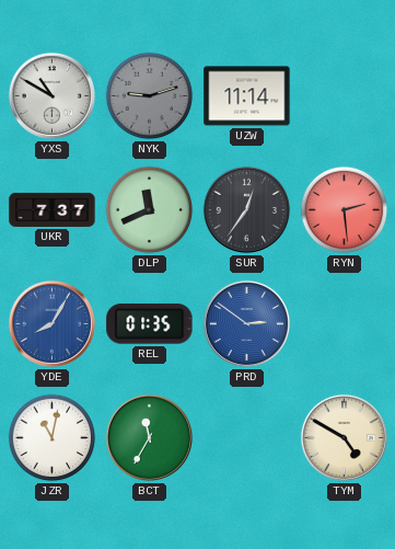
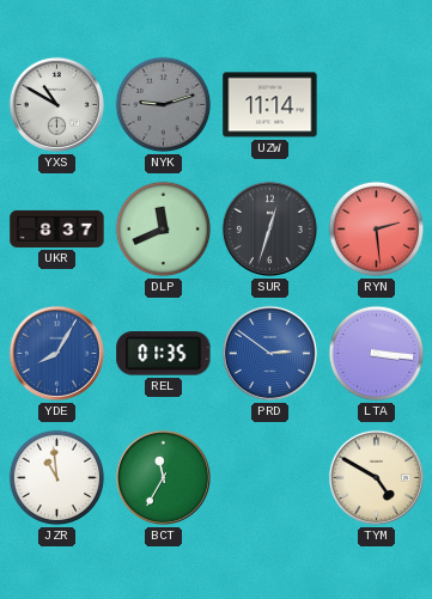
UKR: 7:37 -> 8:37
SUR: 12:36 -> 12:33
LTA: none -> 3:16
JZR: 11:02 -> 10:59
